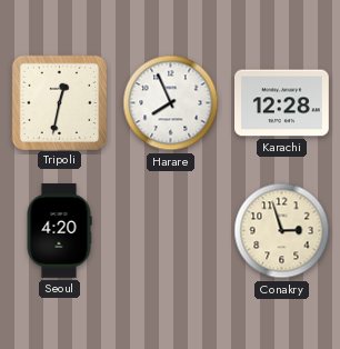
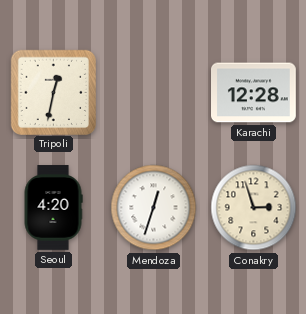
Harare: 7:56 -> none
Mendoza: none -> 12:33
